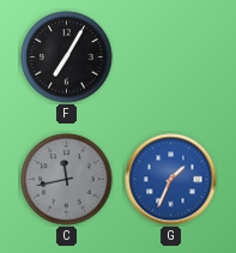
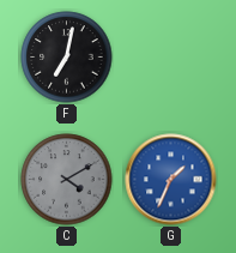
F: 7:05 -> 7:02
C: 11:43 -> 4:10
